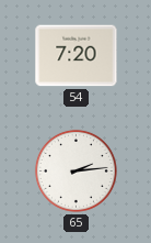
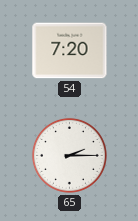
65: 2:14 -> 2:15
